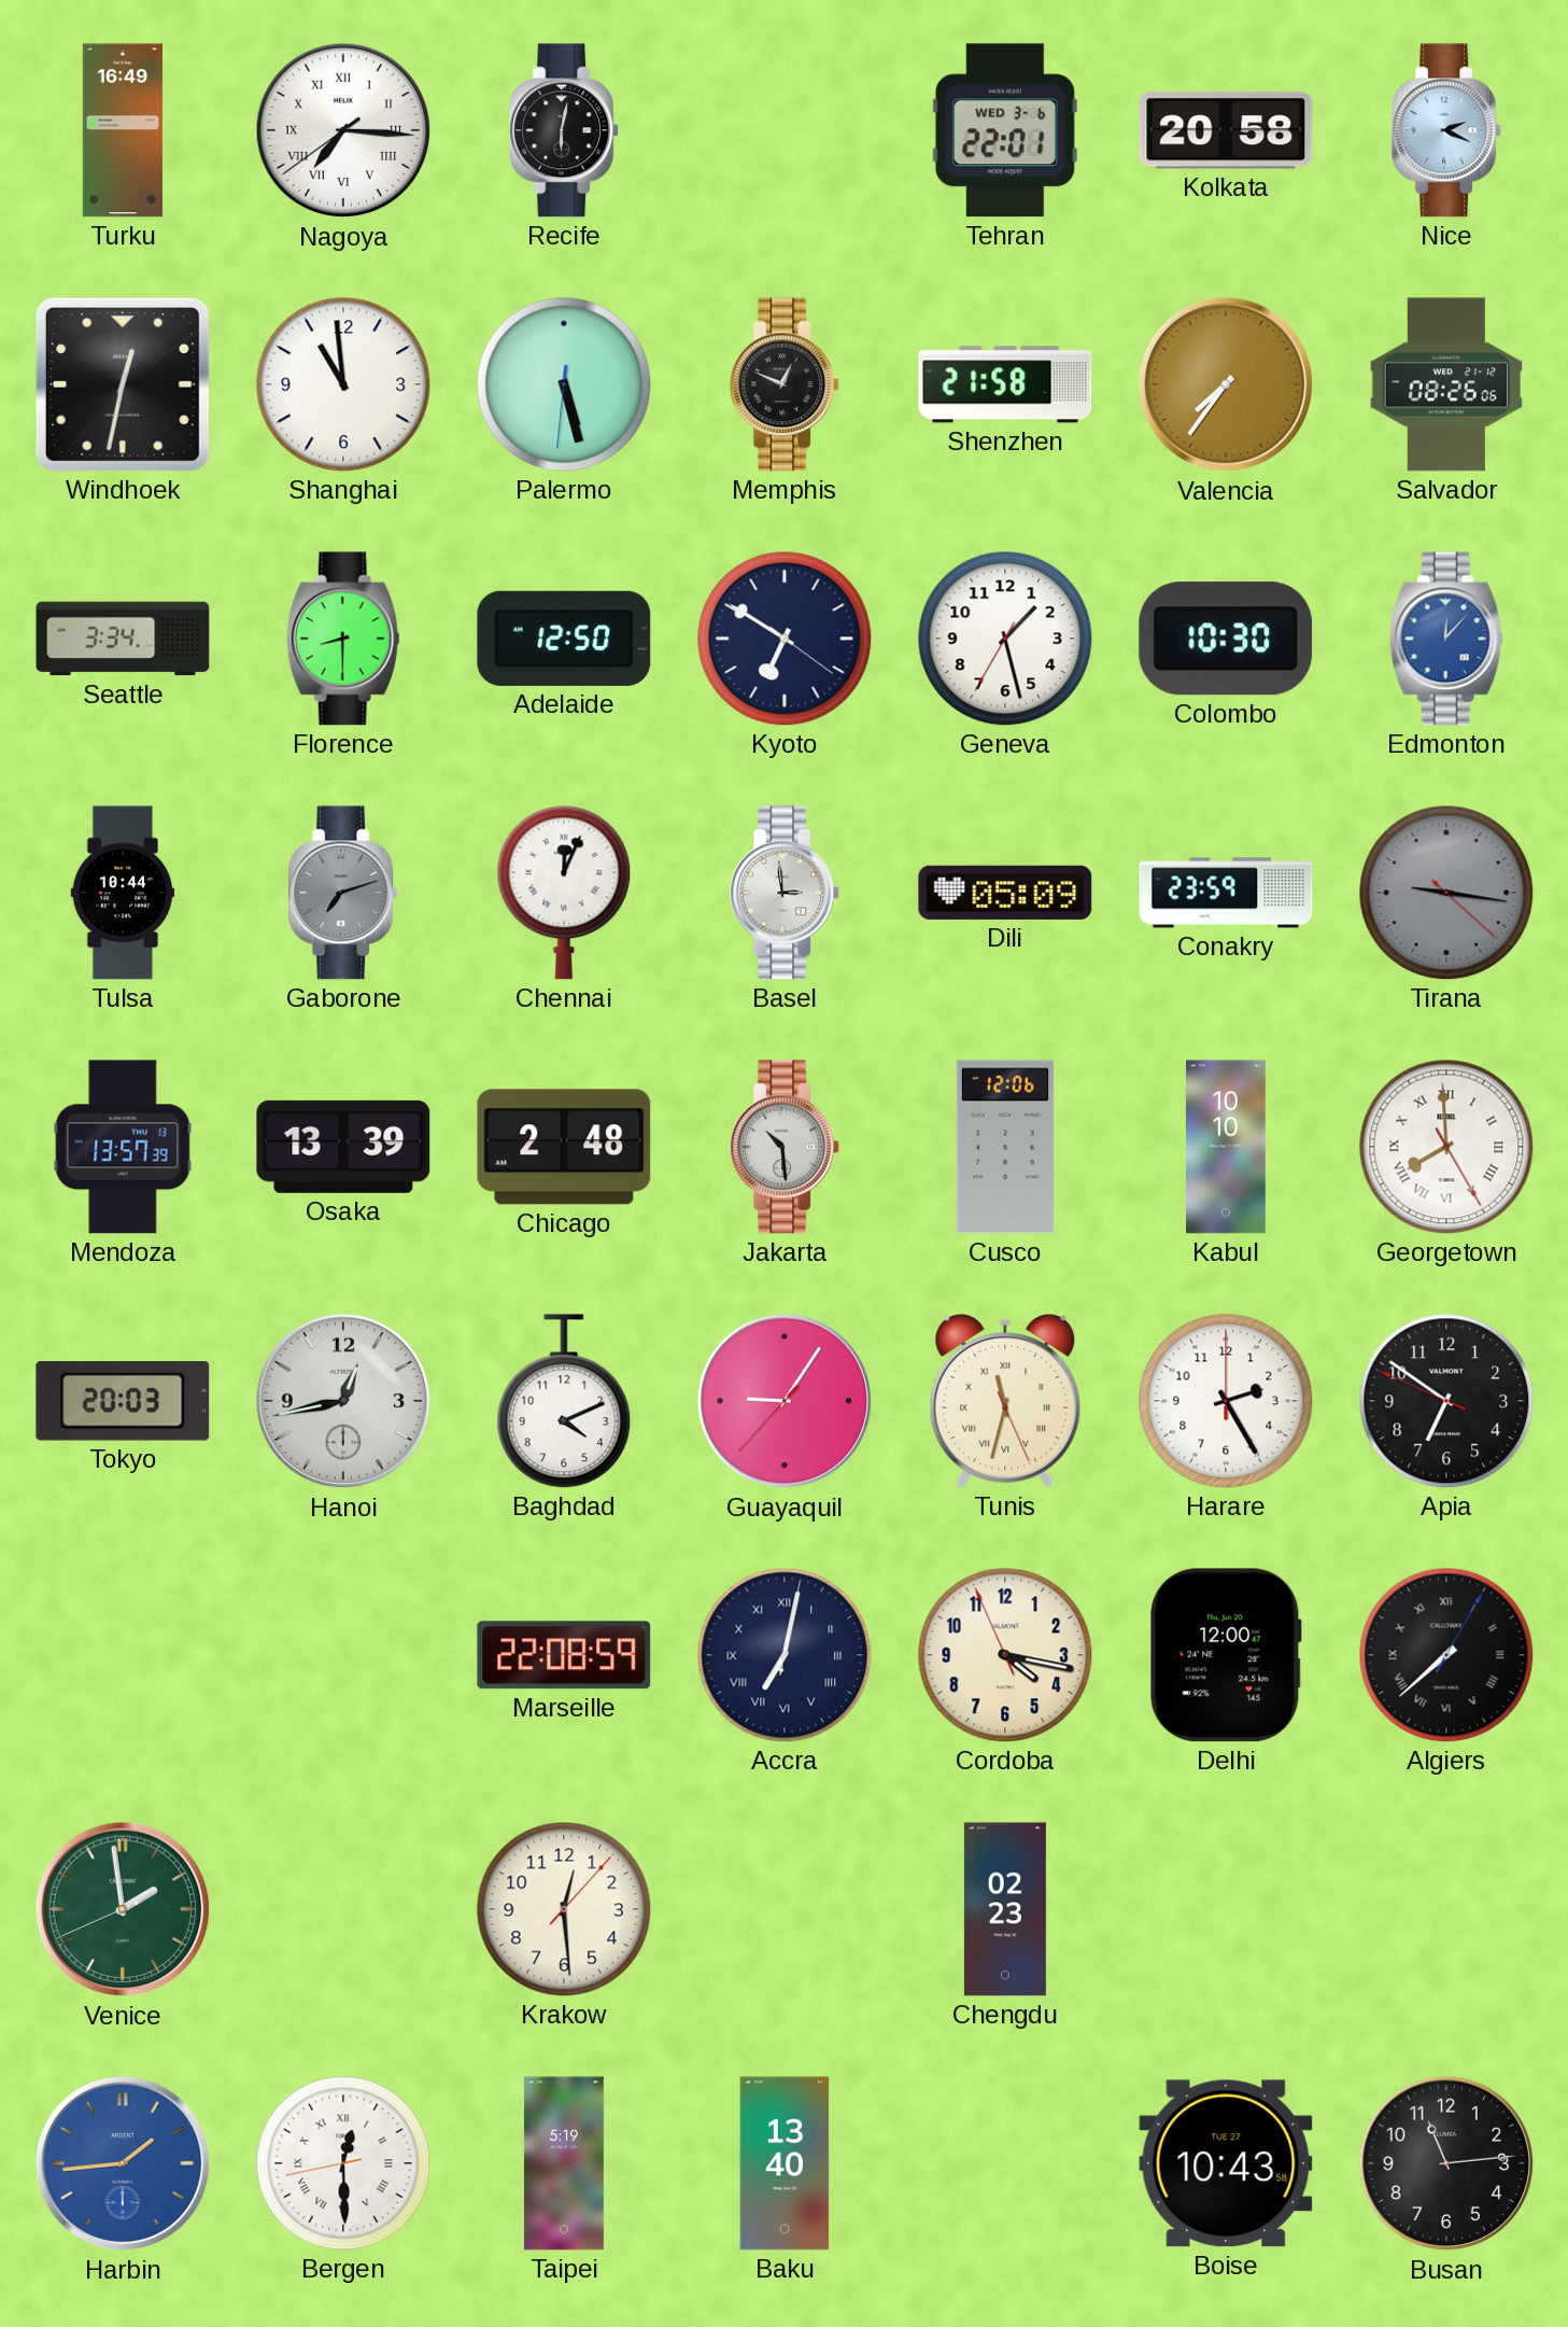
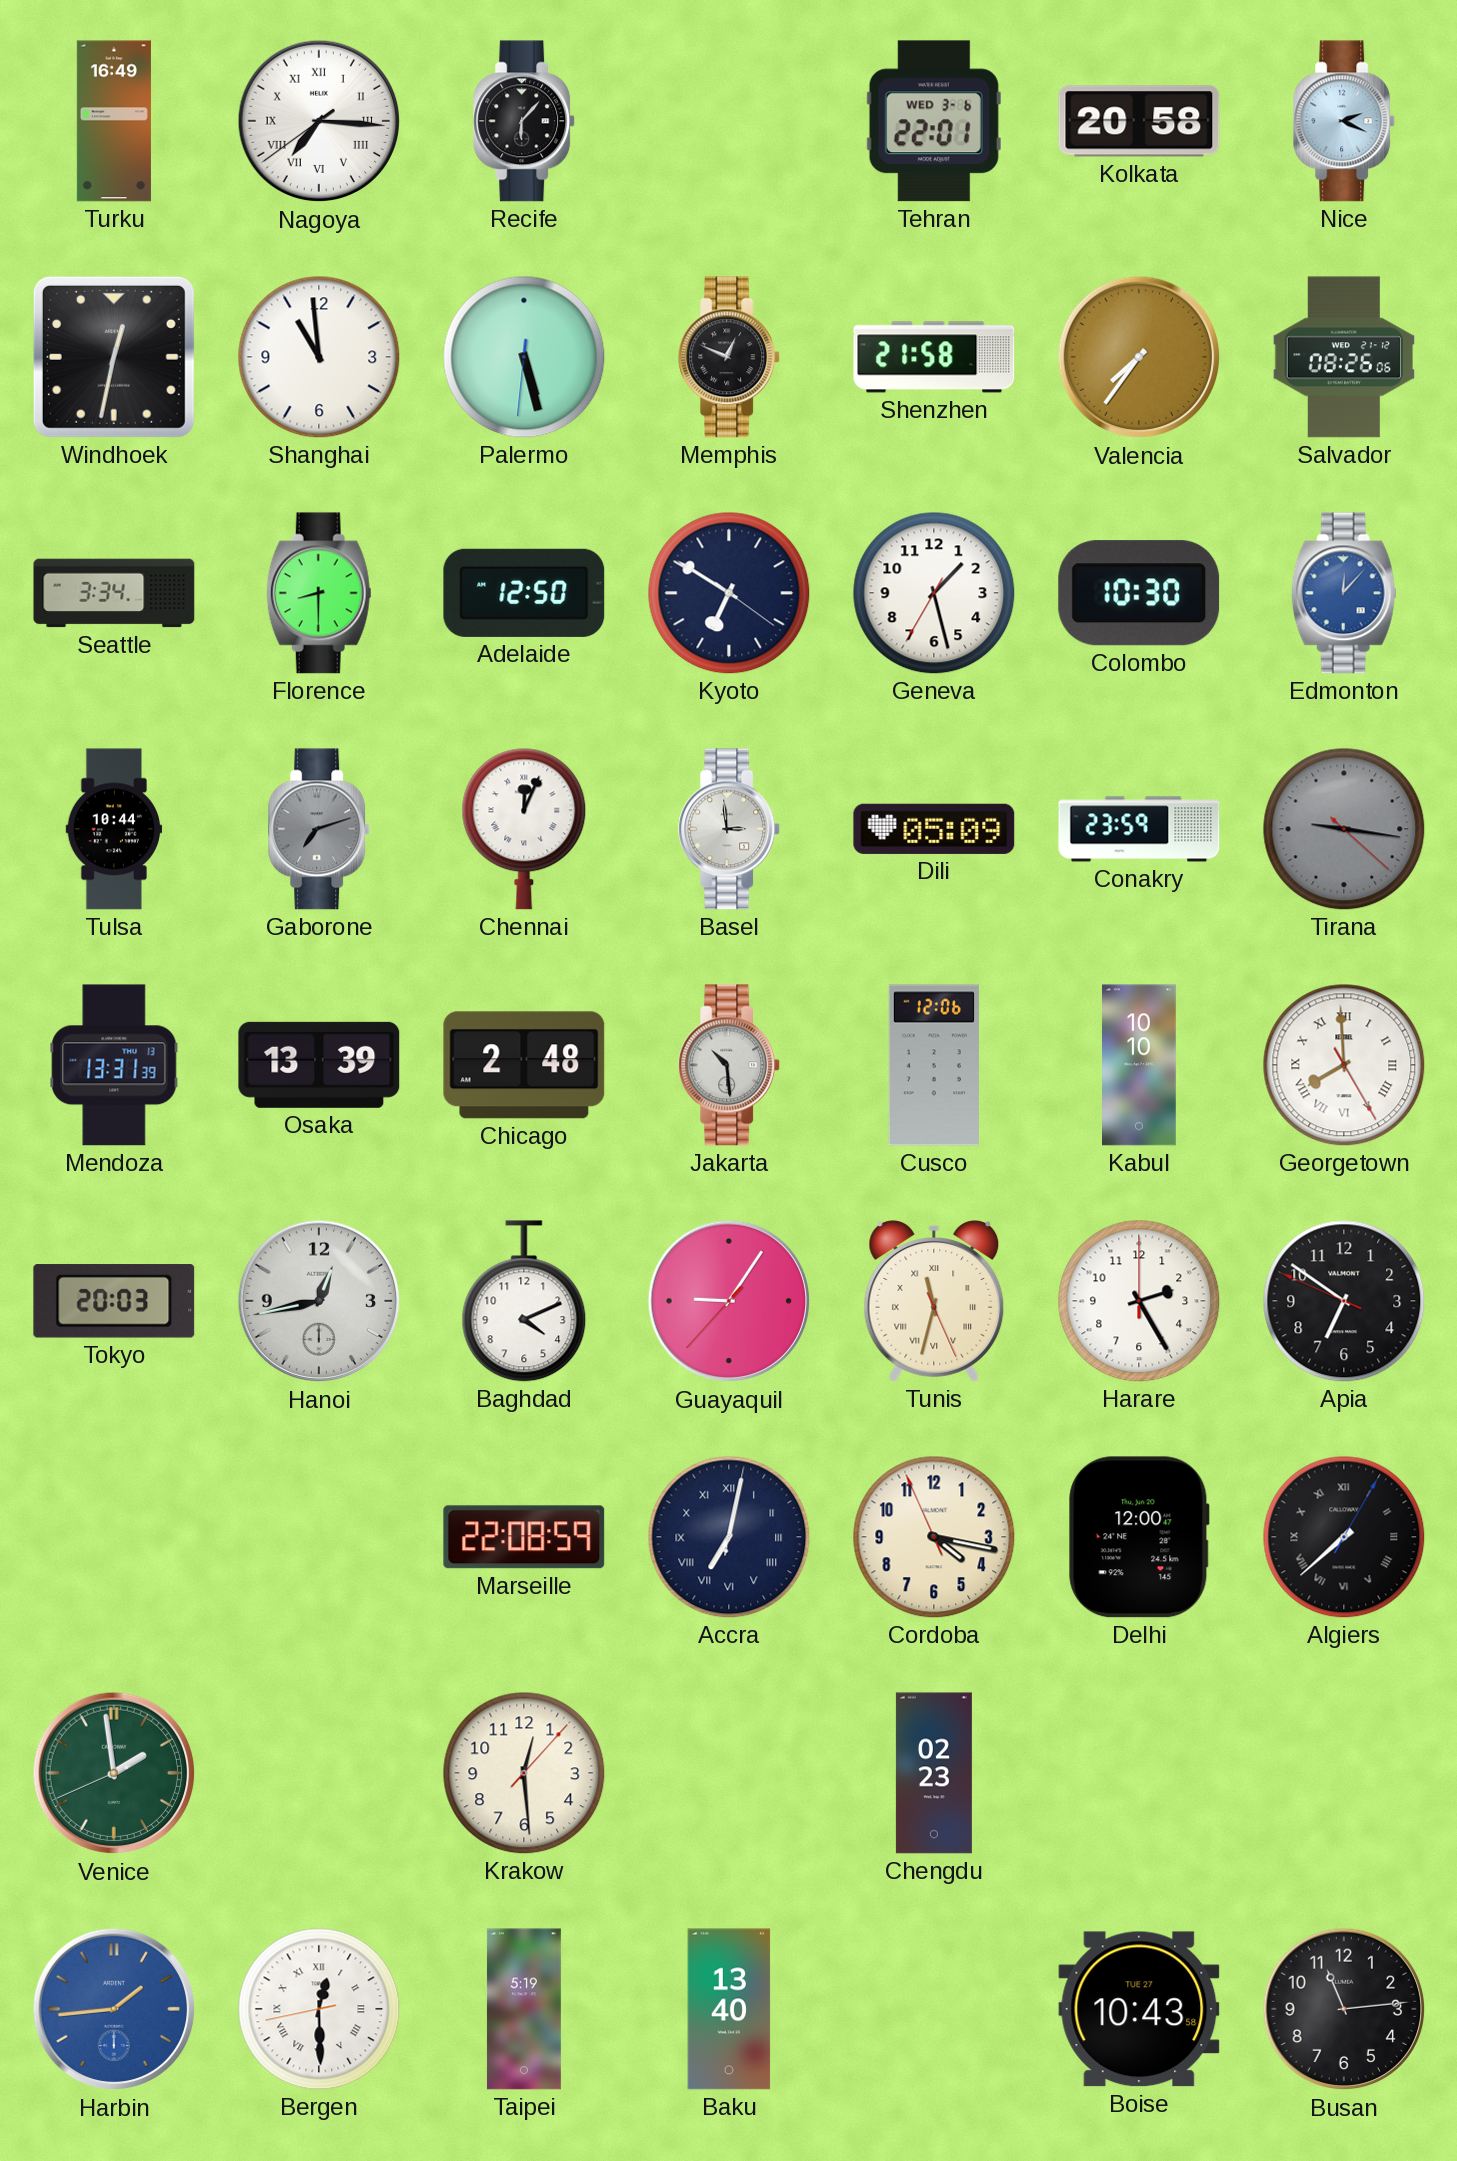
Recife: 6:02 -> 6:07
Mendoza: 13:57 -> 13:31
